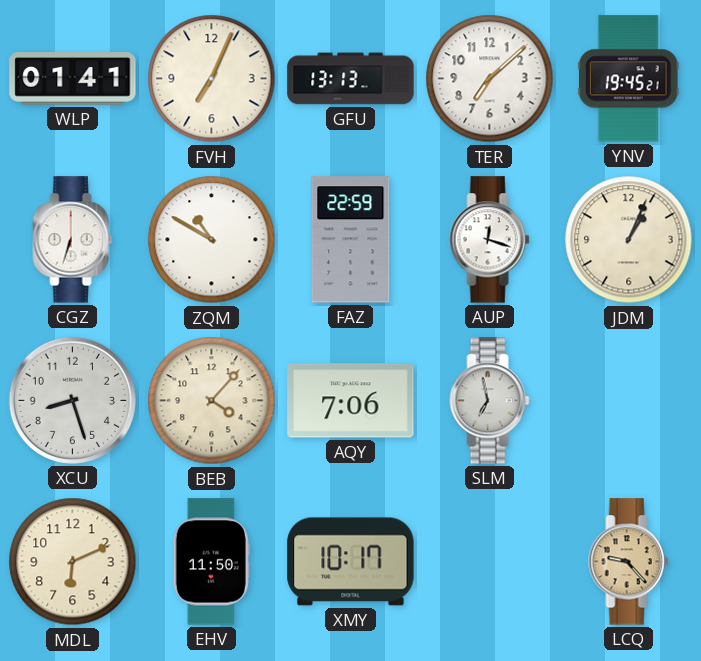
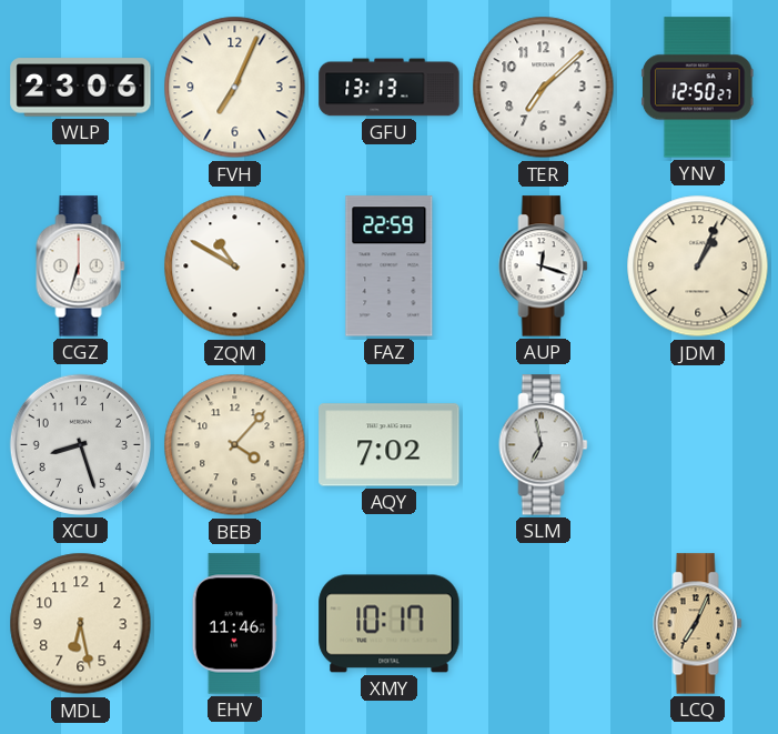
WLP: 01:41 -> 23:06
YNV: 19:45 -> 12:50
AQY: 7:06 -> 7:02
MDL: 6:11 -> 6:28
EHV: 11:50 -> 11:46
LCQ: 9:23 -> 7:04
